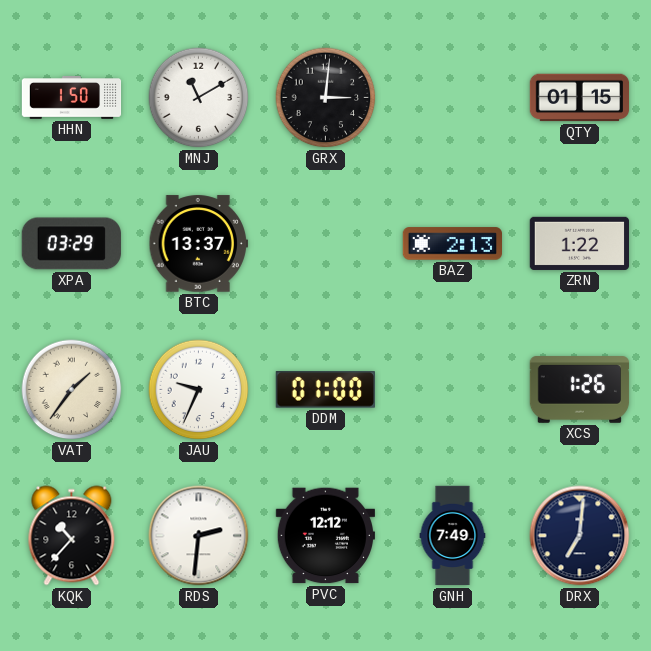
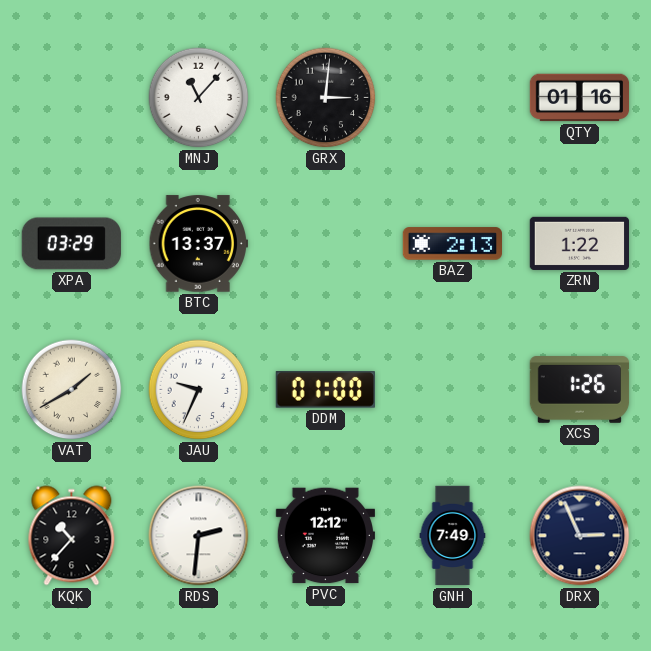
HHN: 1:50 -> none
MNJ: 11:10 -> 11:07
QTY: 01:15 -> 01:16
VAT: 1:36 -> 1:40
DRX: 7:01 -> 2:56
